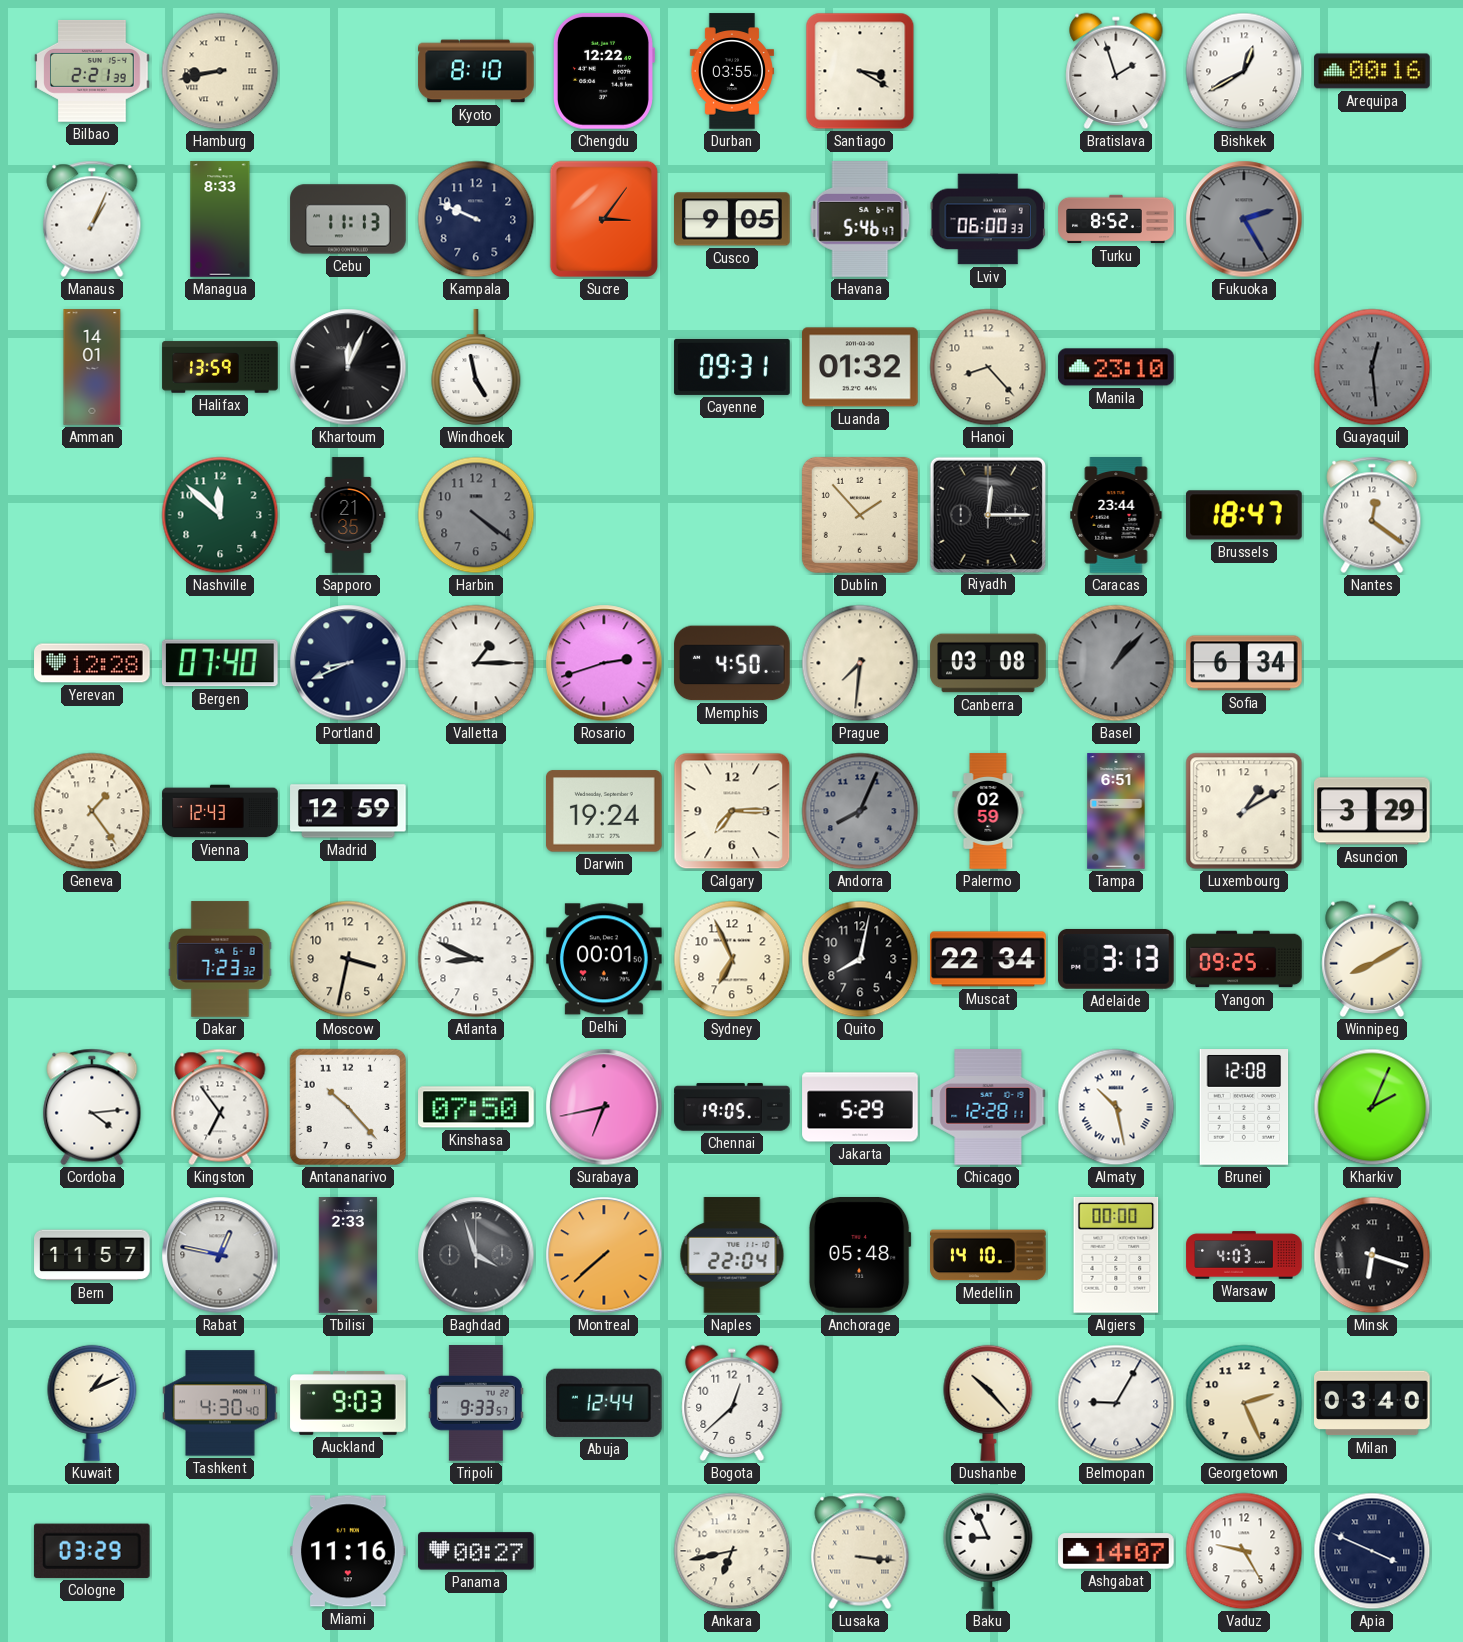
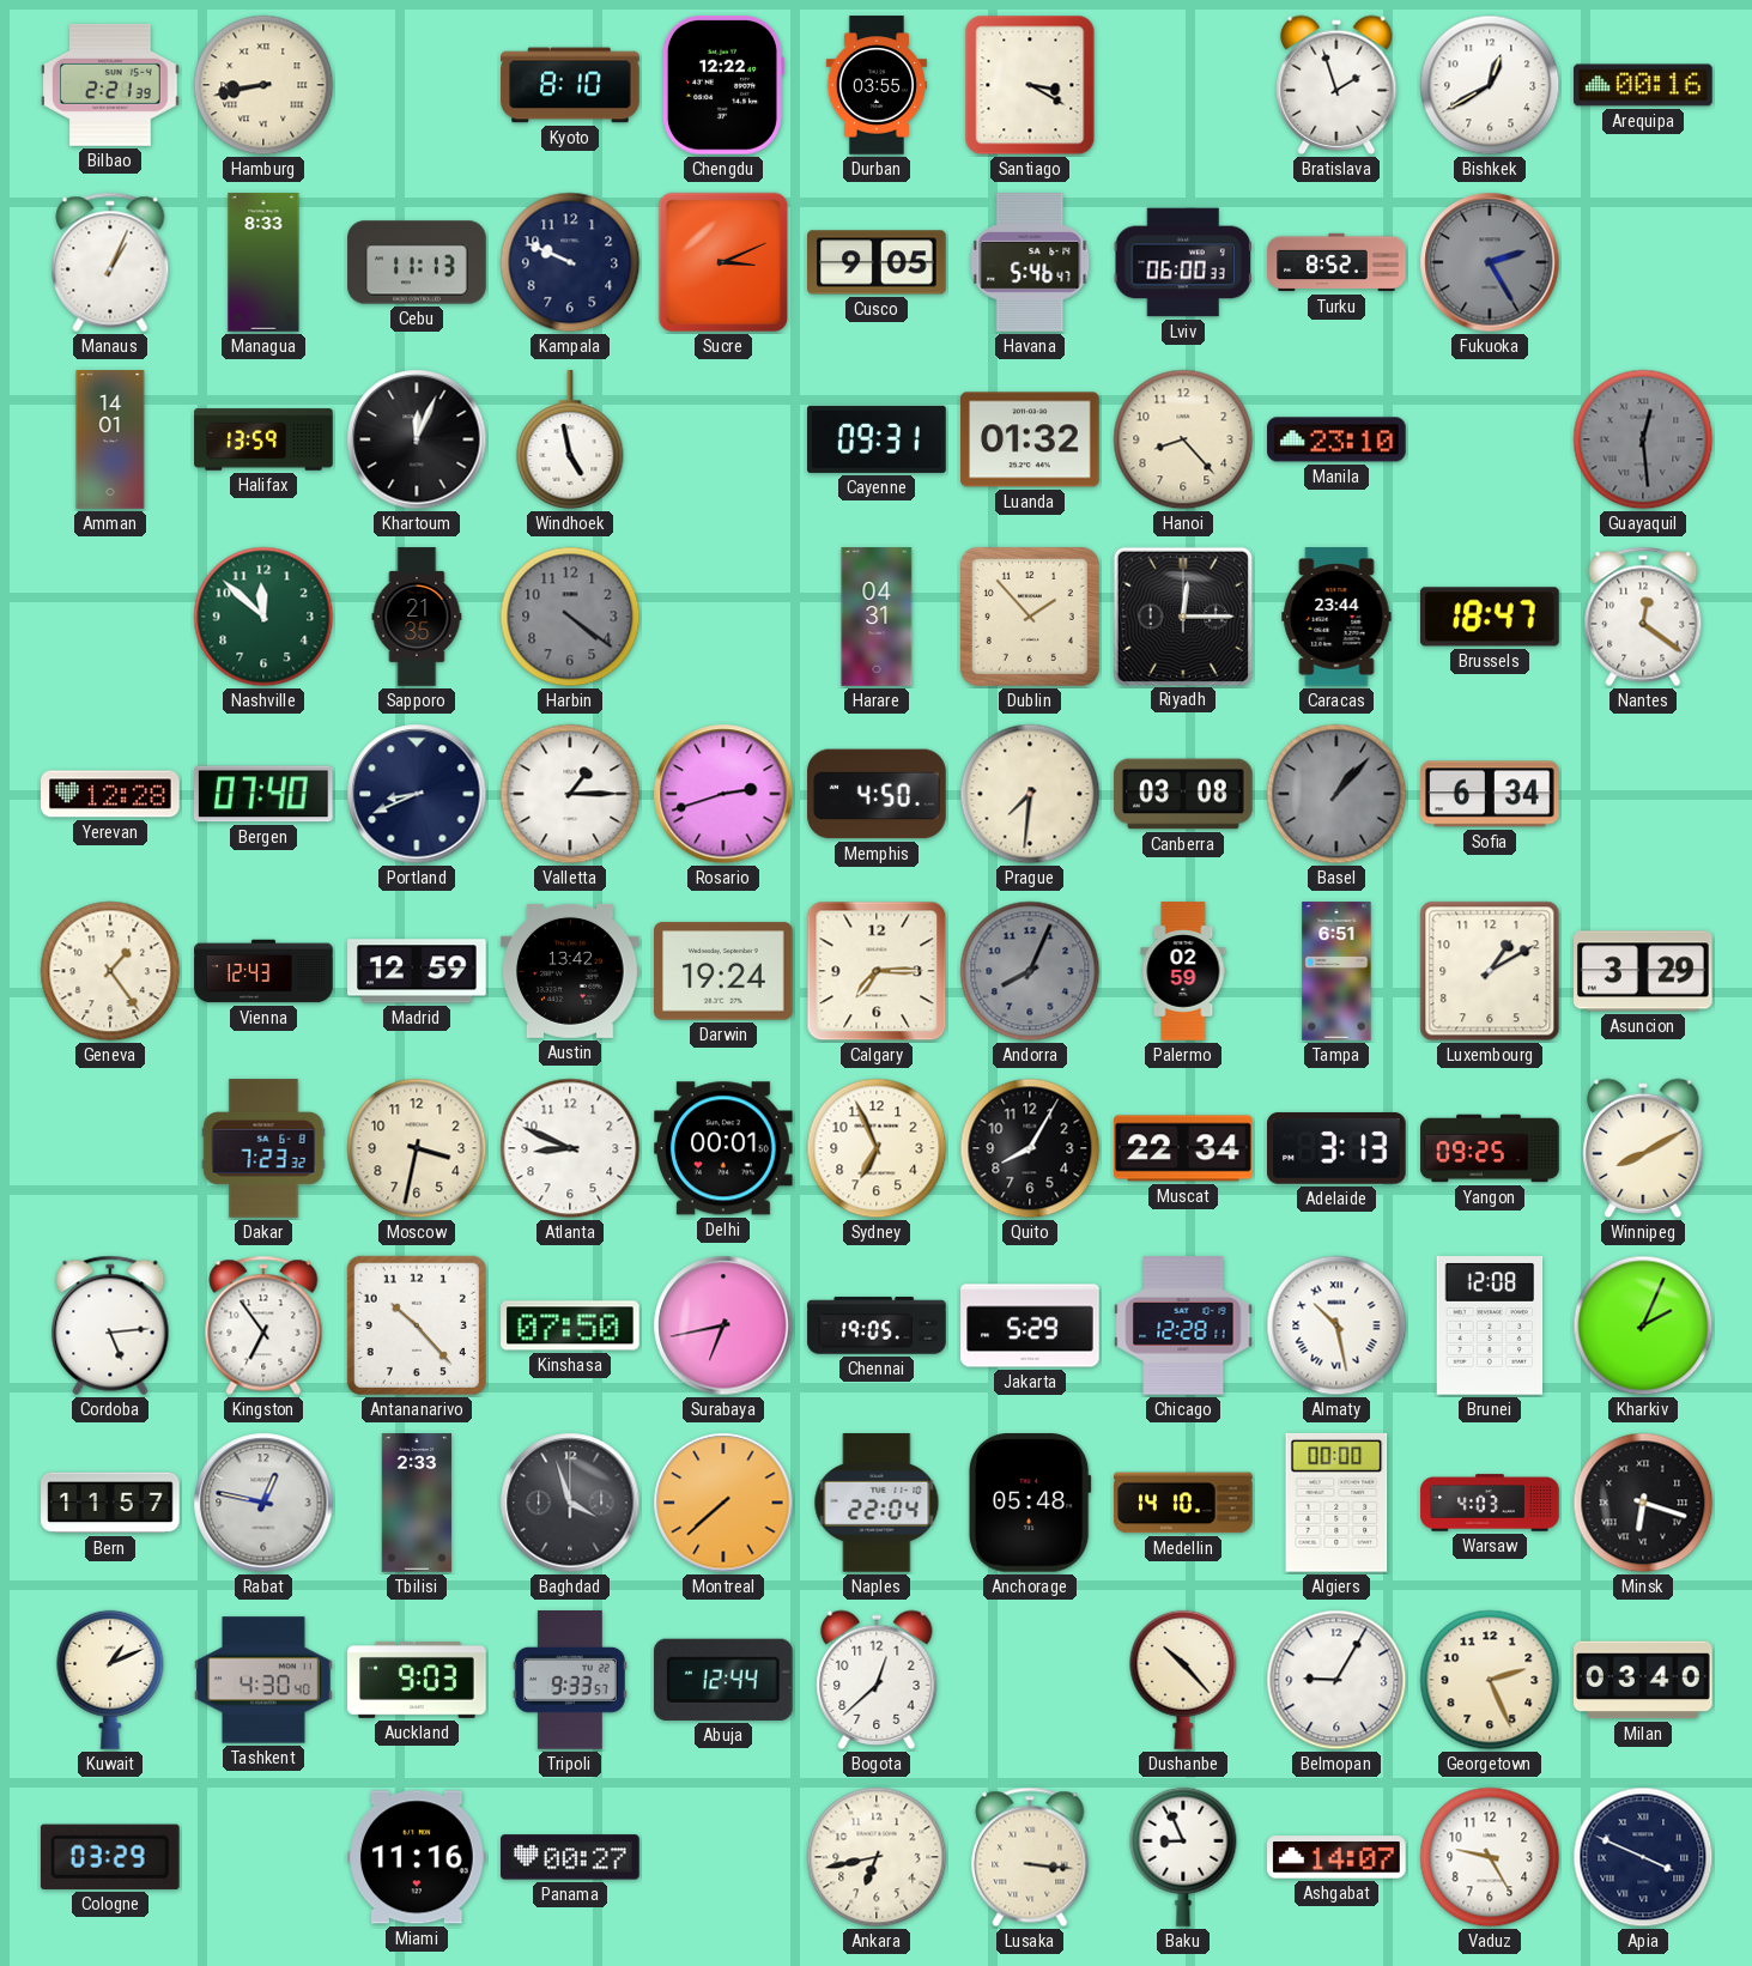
Sucre: 3:06 -> 3:11
Harare: none -> 04:31
Austin: none -> 13:42
Quito: 8:02 -> 8:05
Cordoba: 4:14 -> 5:14
